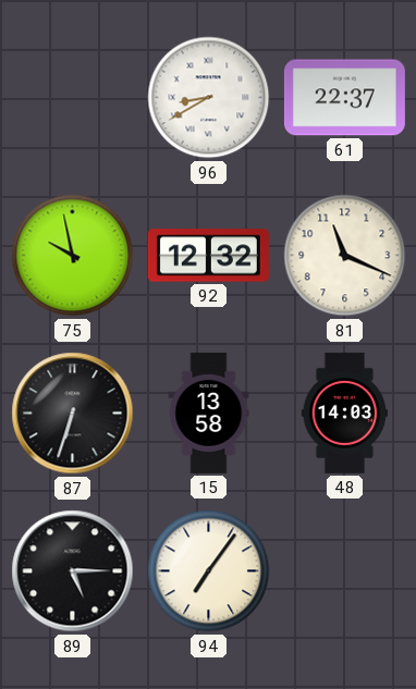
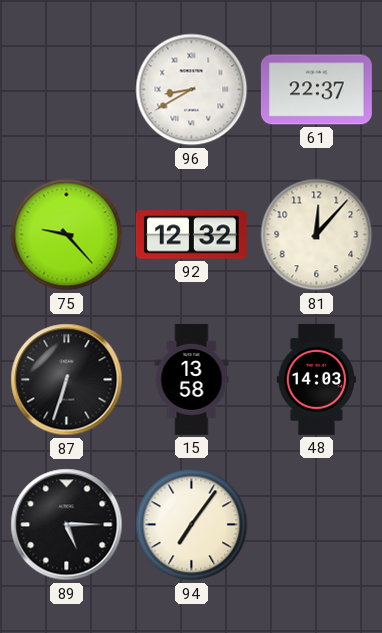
75: 9:58 -> 9:23
81: 11:19 -> 12:07
